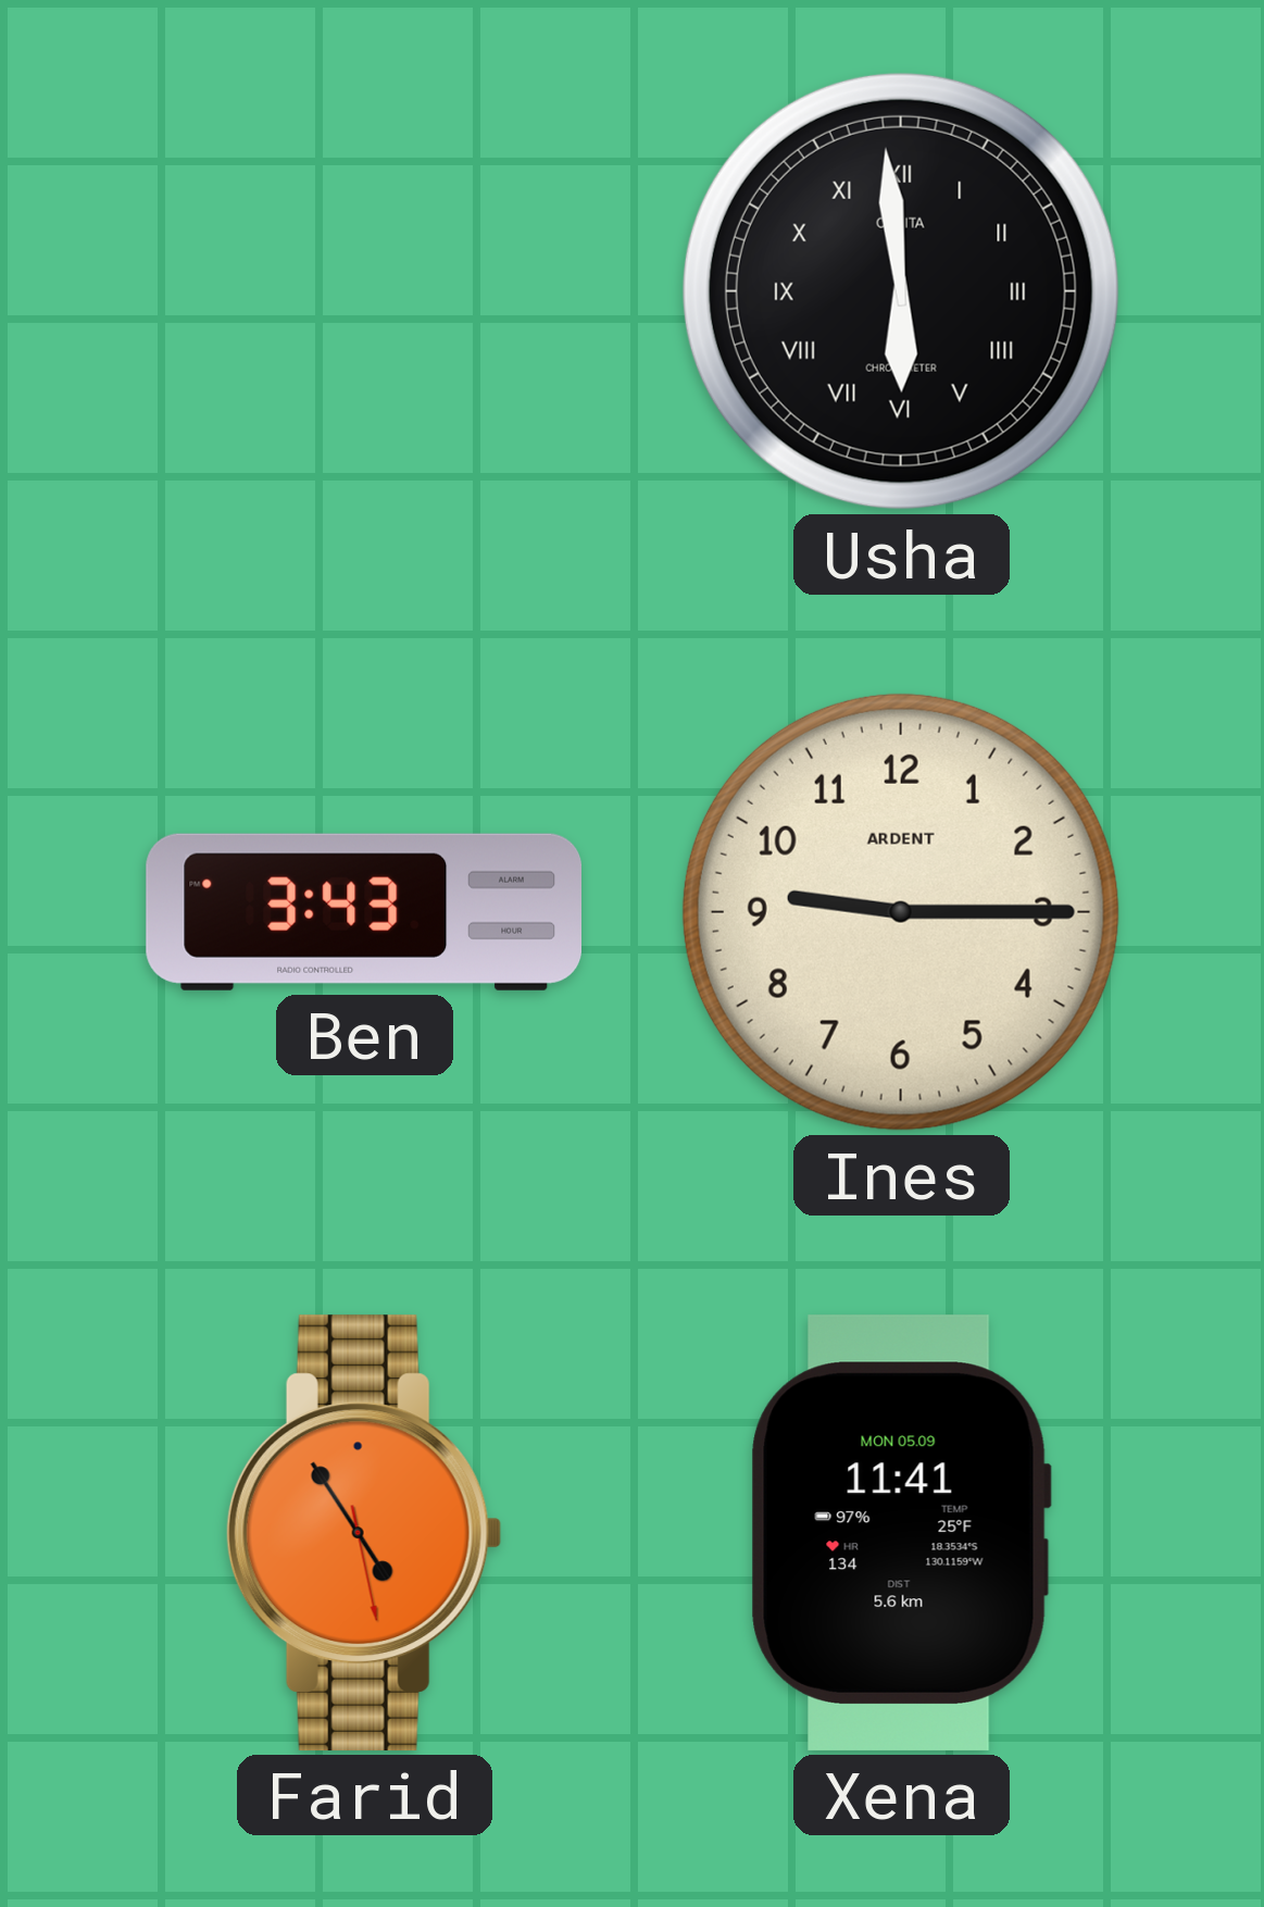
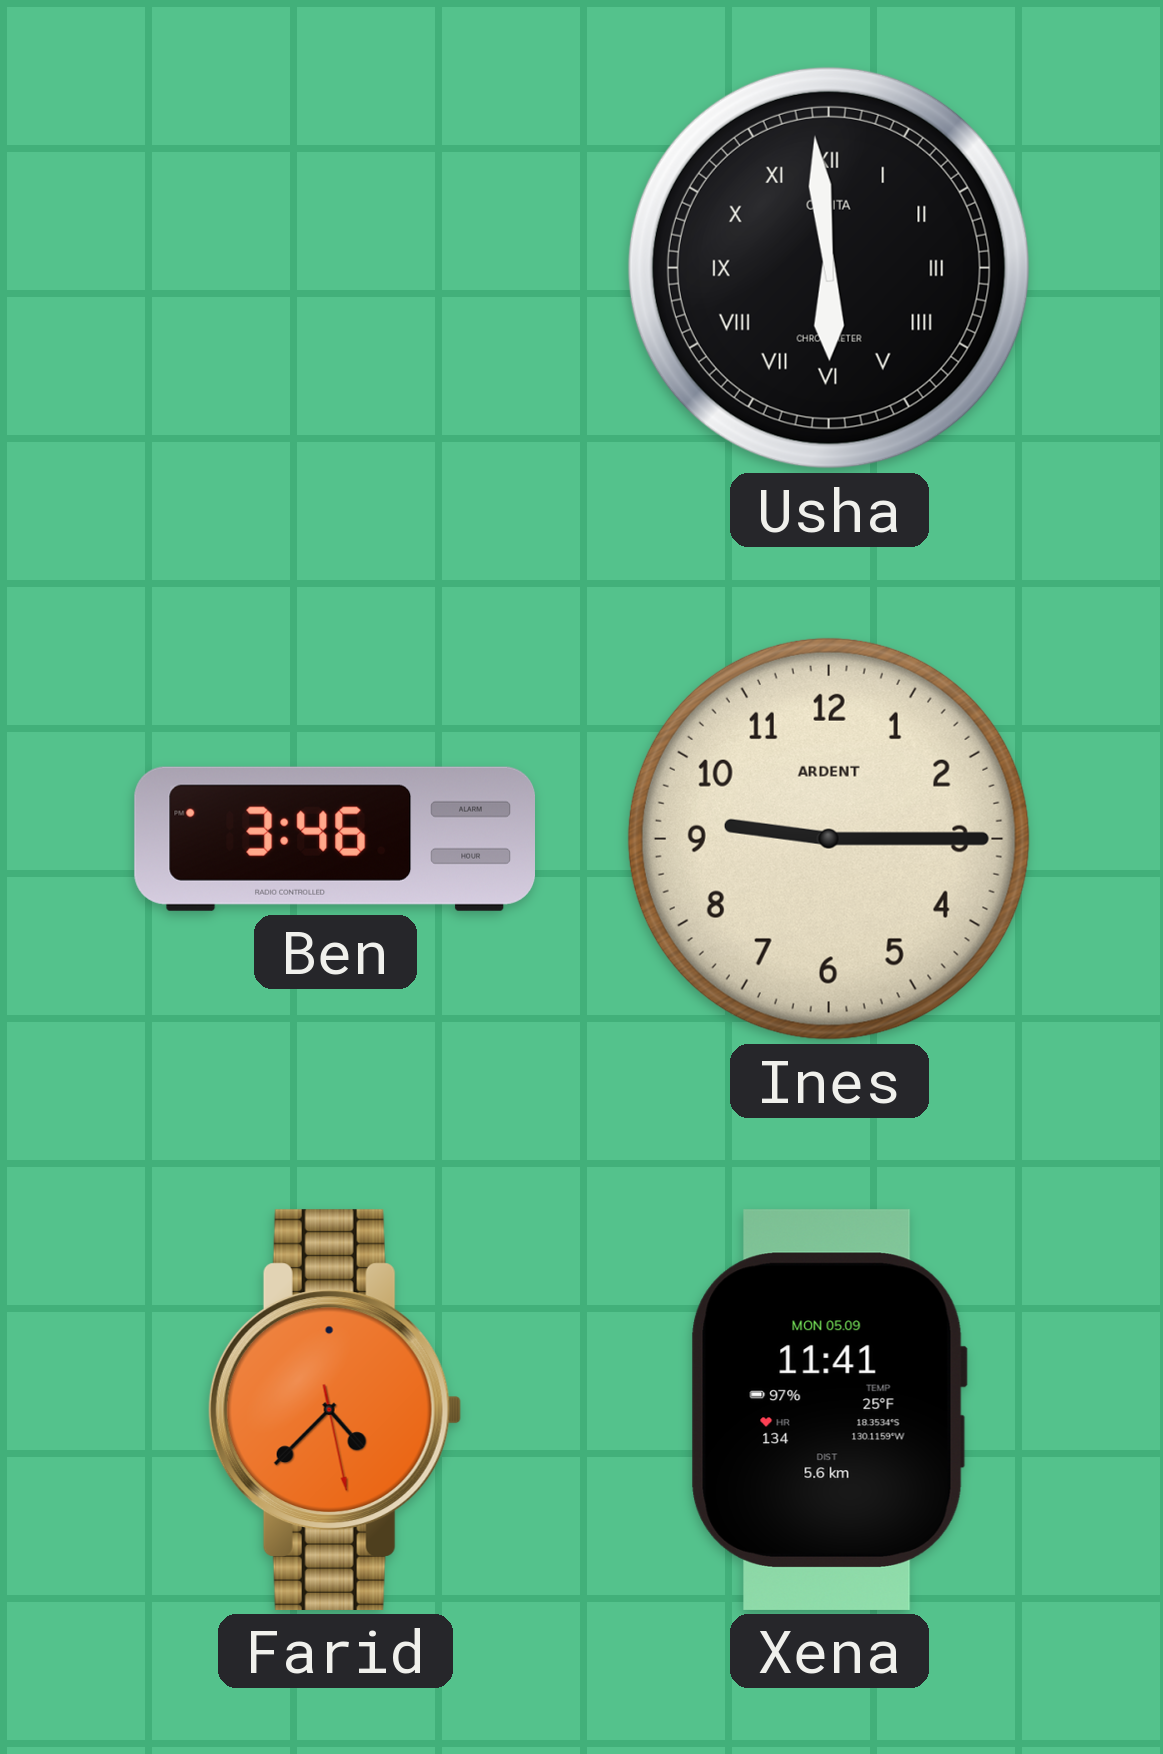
Ben: 3:43 -> 3:46
Farid: 4:54 -> 4:37
